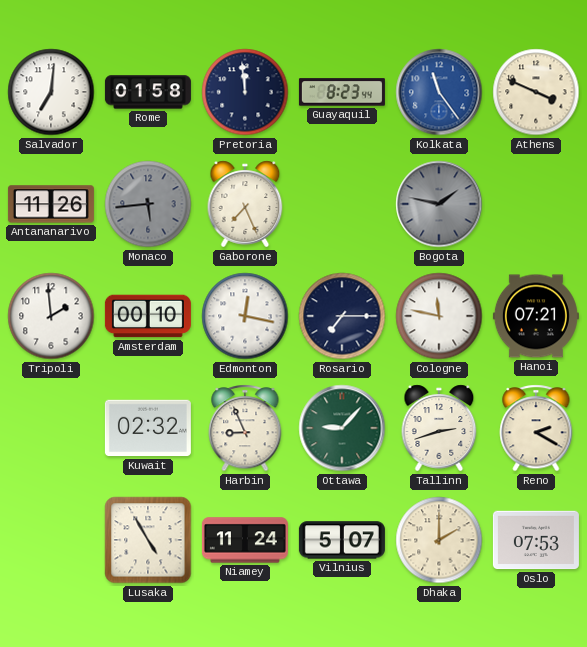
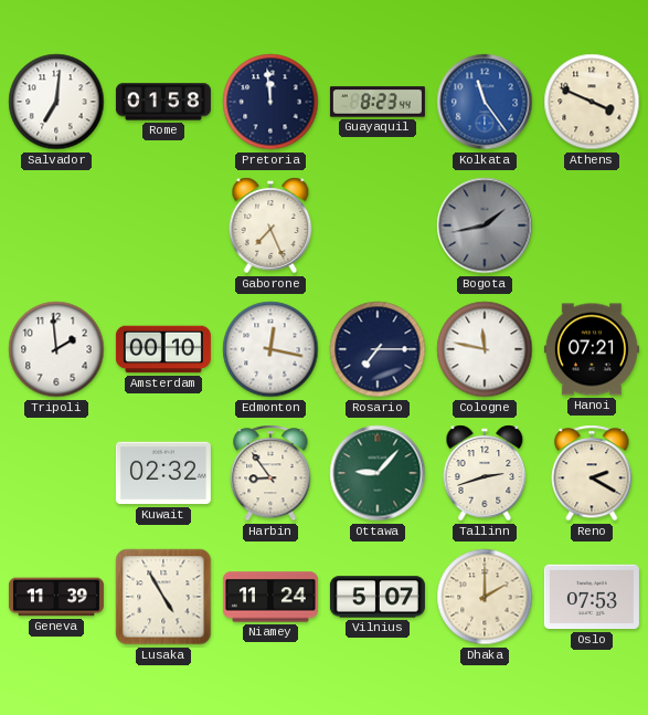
Antananarivo: 11:26 -> none
Monaco: 5:44 -> none
Bogota: 1:47 -> 1:43
Harbin: 8:56 -> 8:54
Geneva: none -> 11:39
